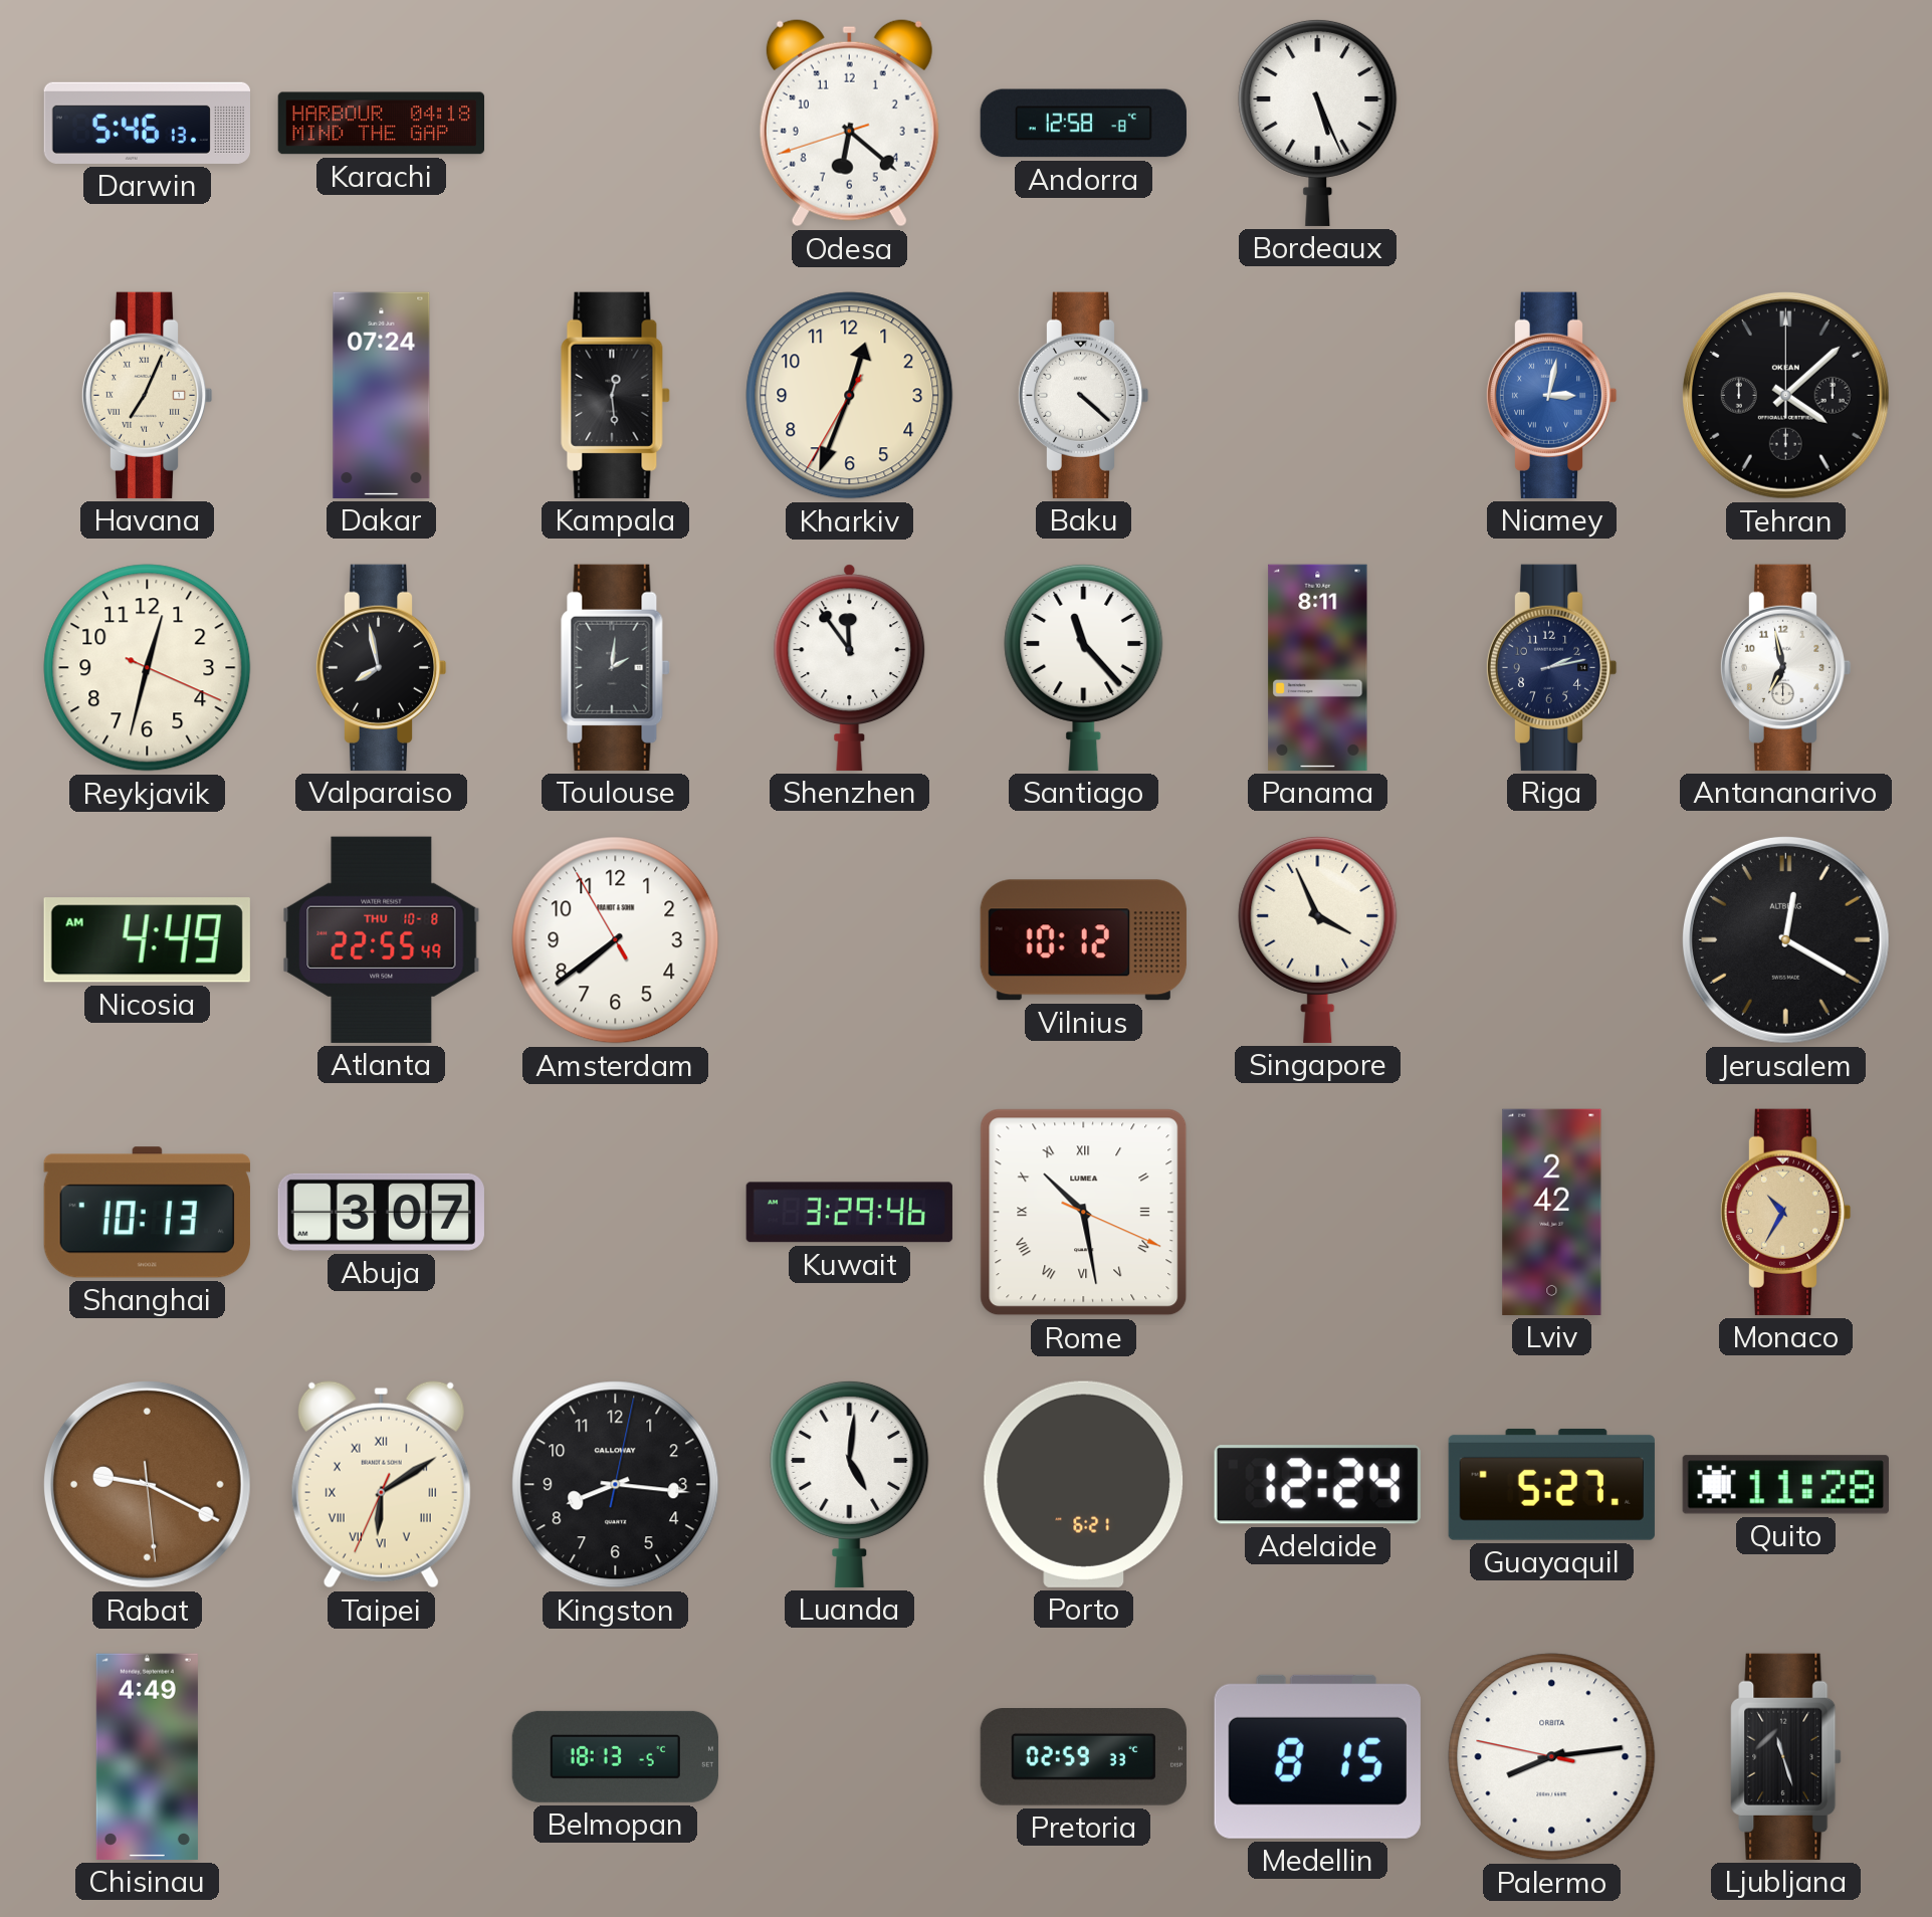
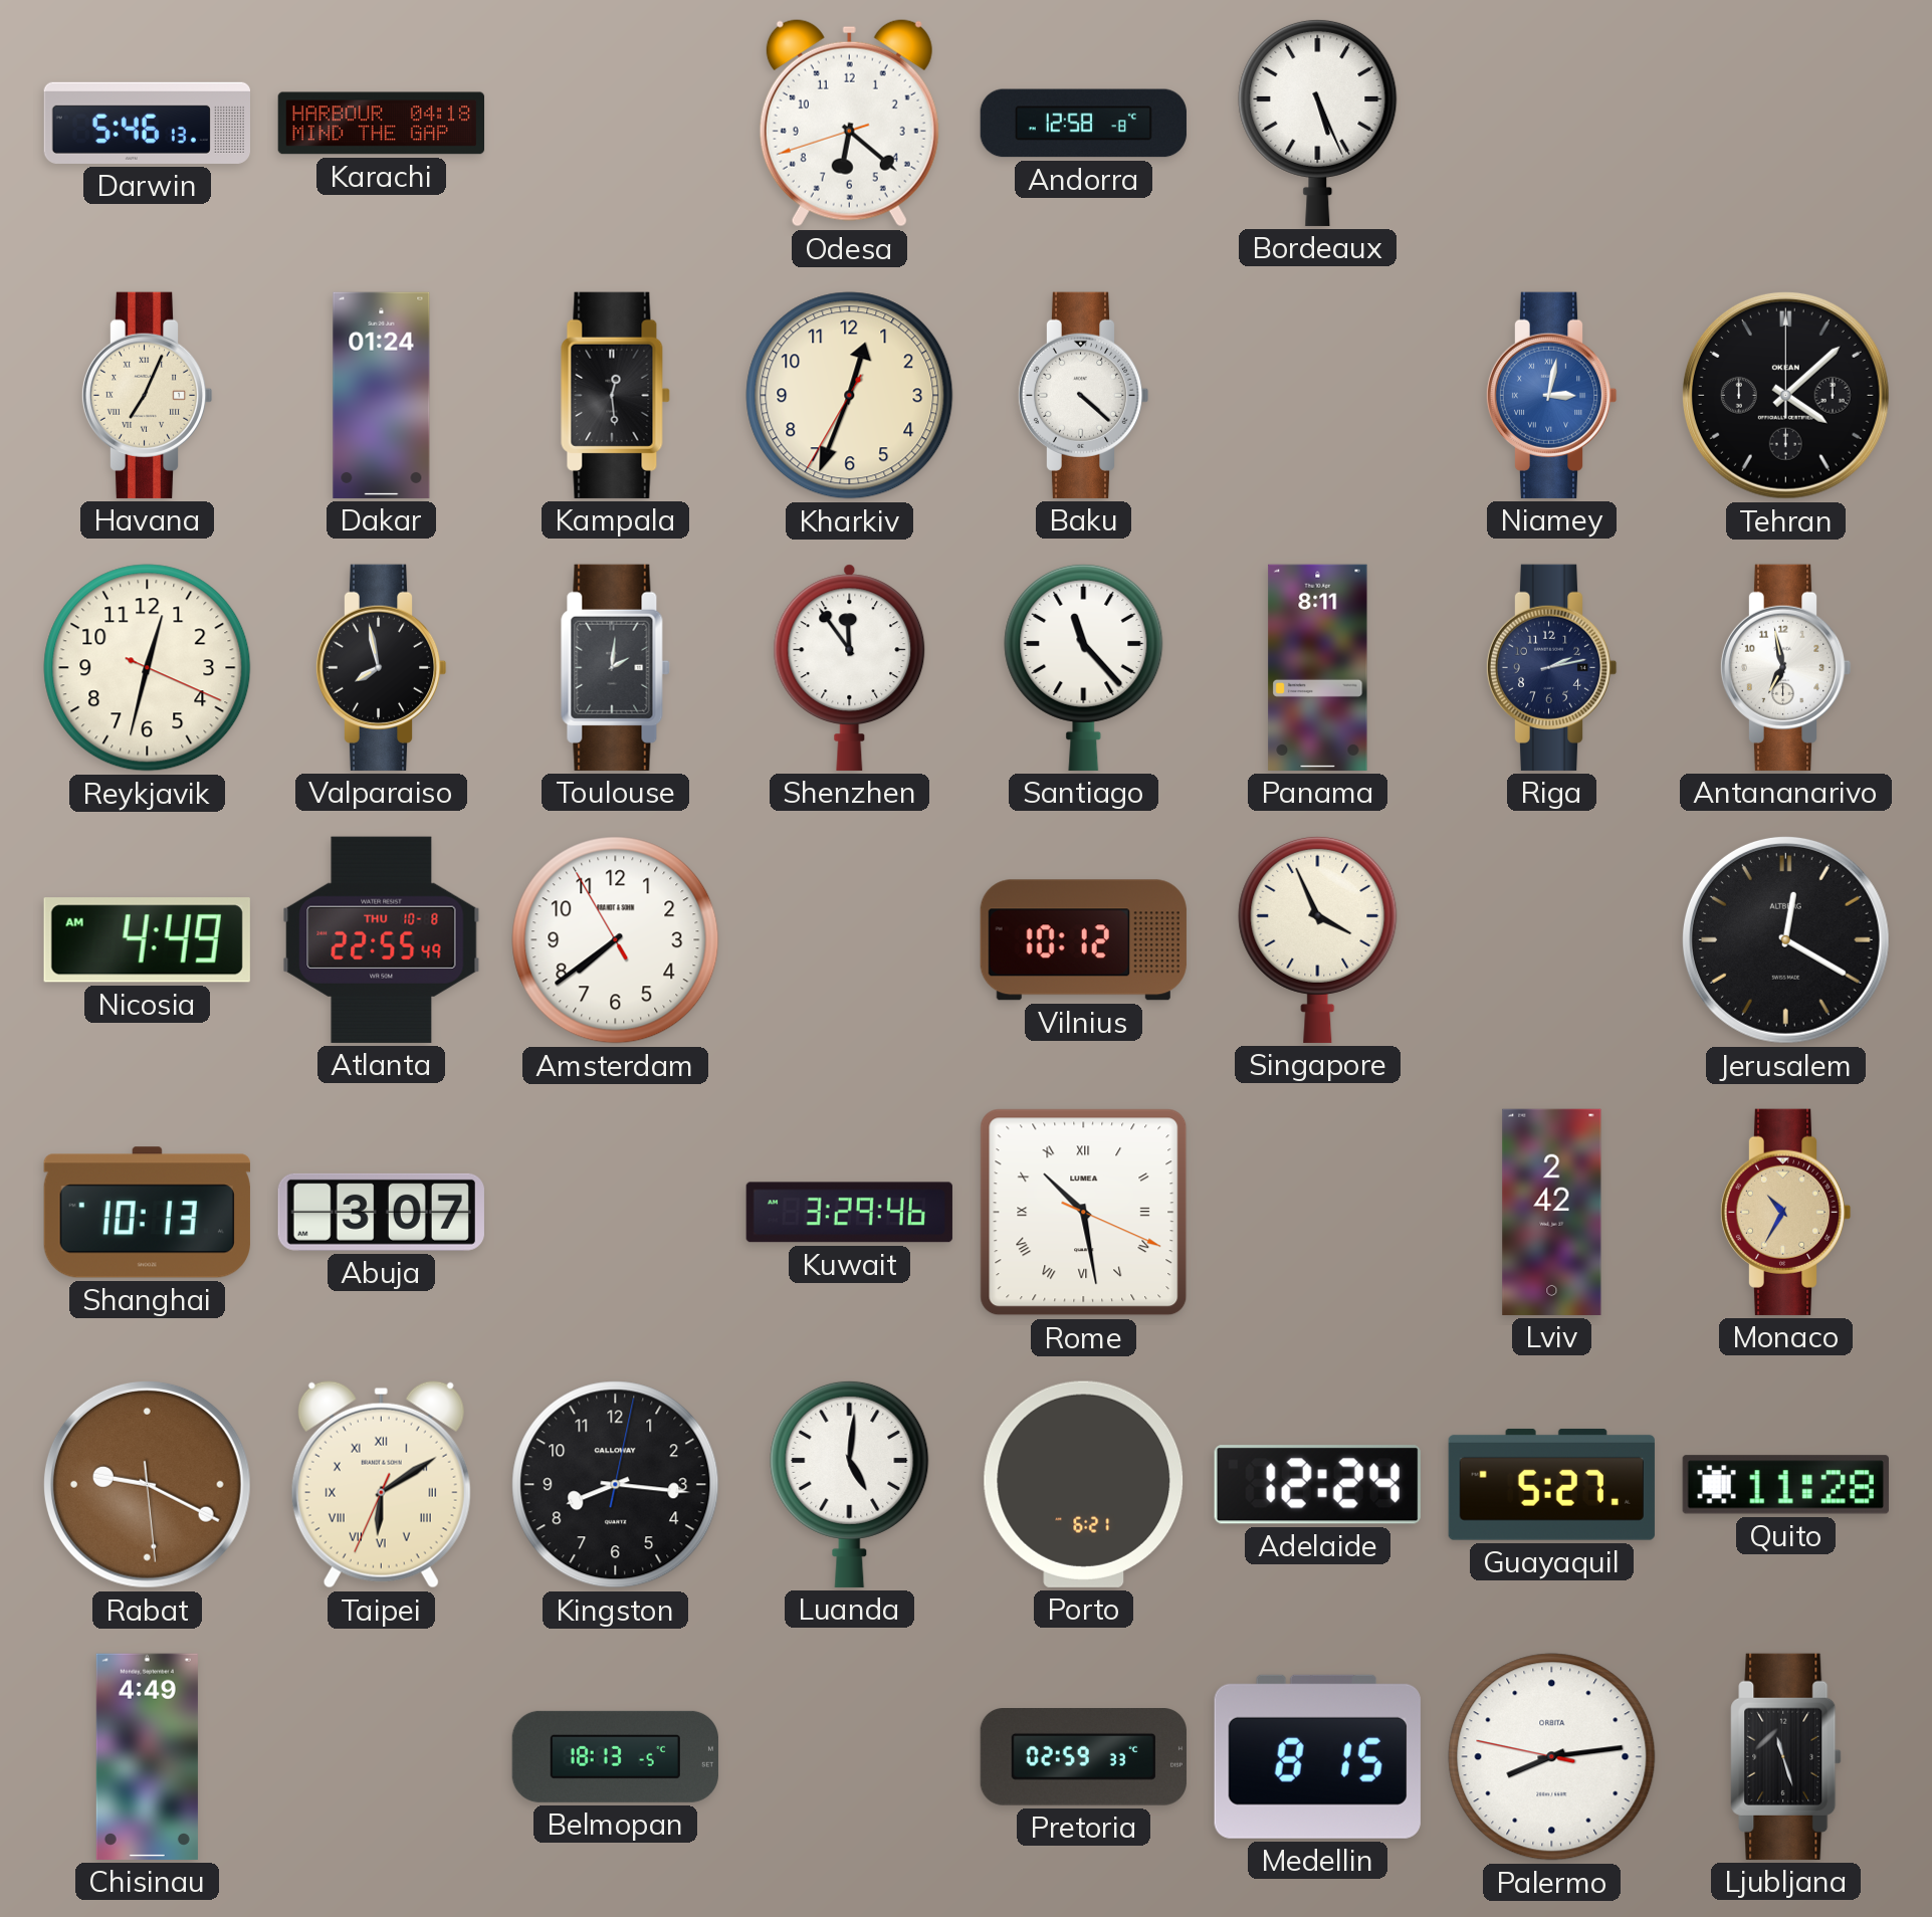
Dakar: 07:24 -> 01:24
